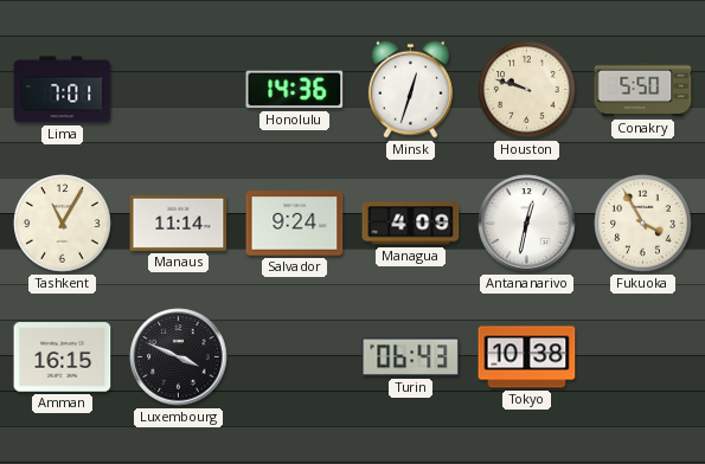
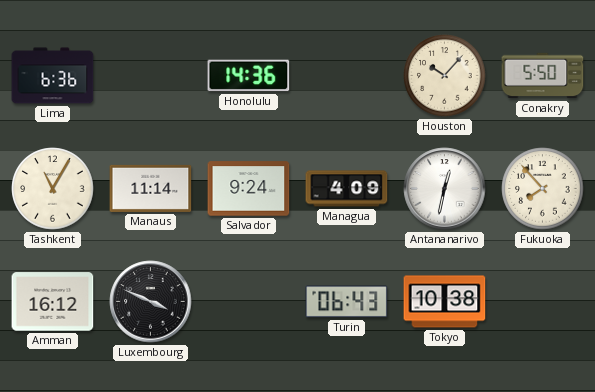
Lima: 7:01 -> 6:36
Minsk: 12:33 -> none
Houston: 9:48 -> 10:07
Fukuoka: 3:55 -> 7:53
Amman: 16:15 -> 16:12
